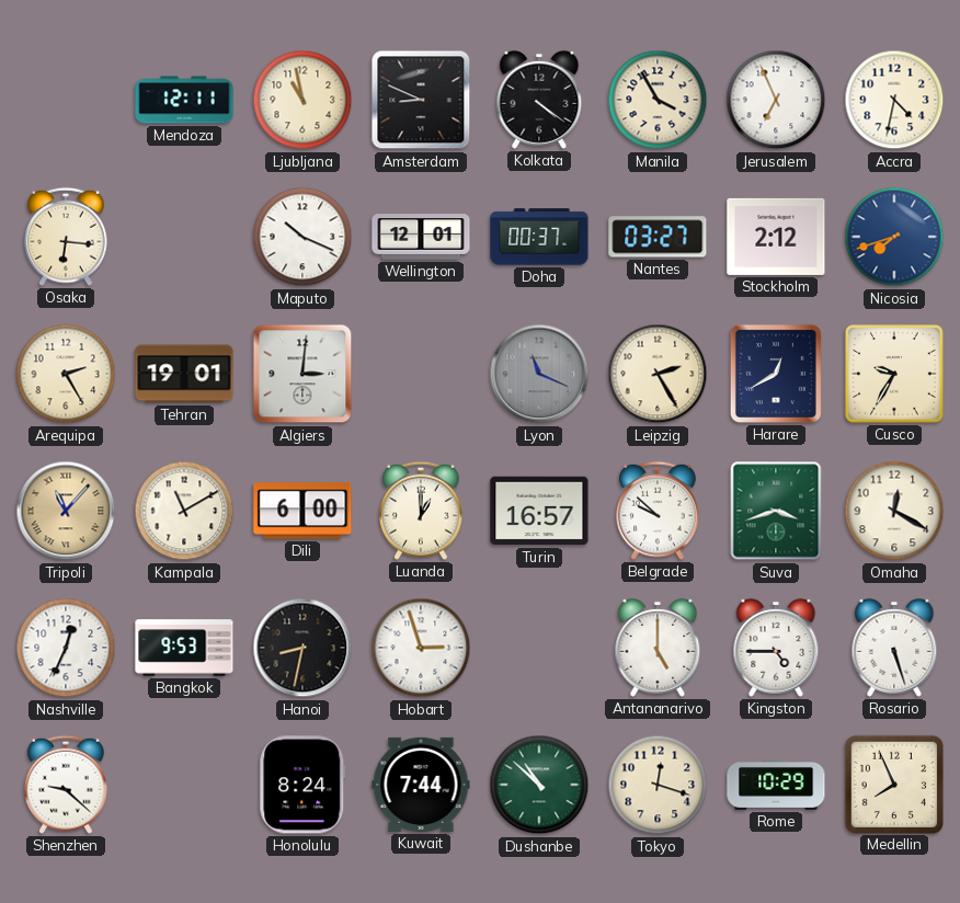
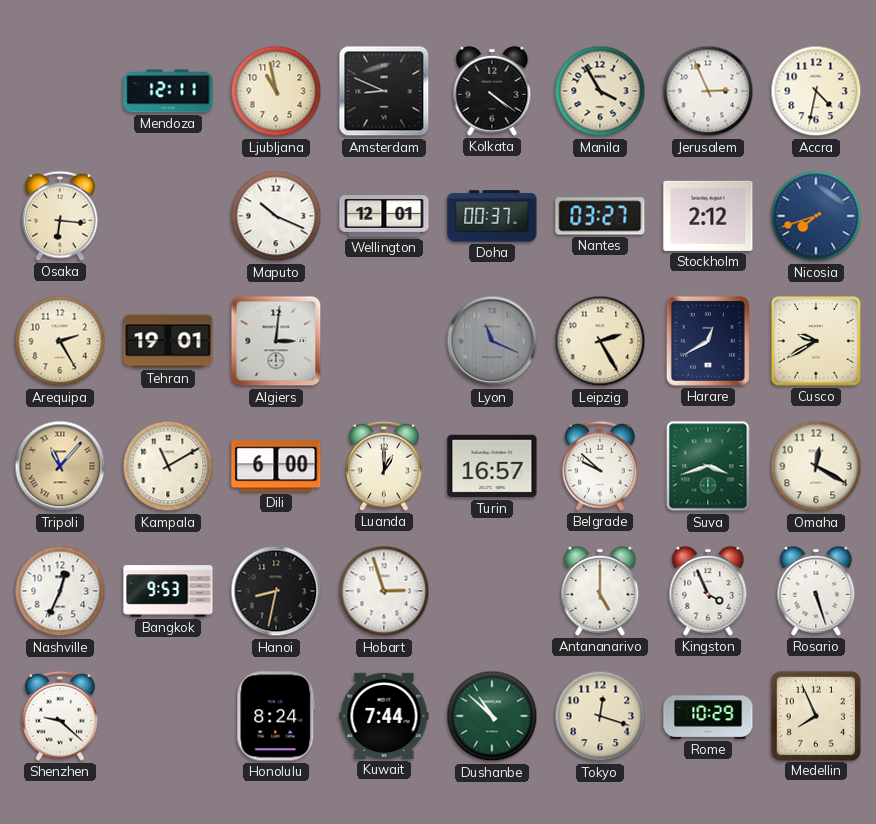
Jerusalem: 6:56 -> 2:56
Cusco: 9:35 -> 9:40
Kingston: 4:45 -> 3:56
